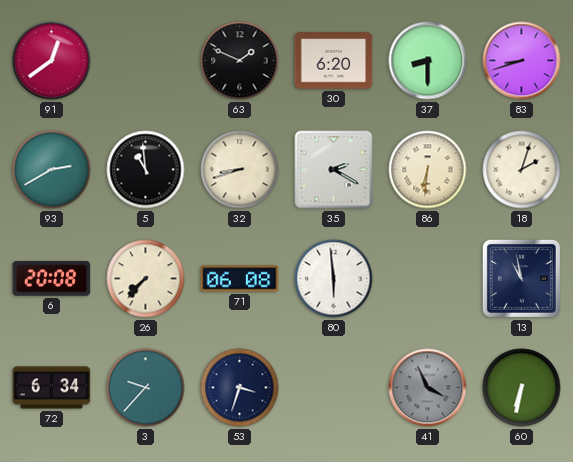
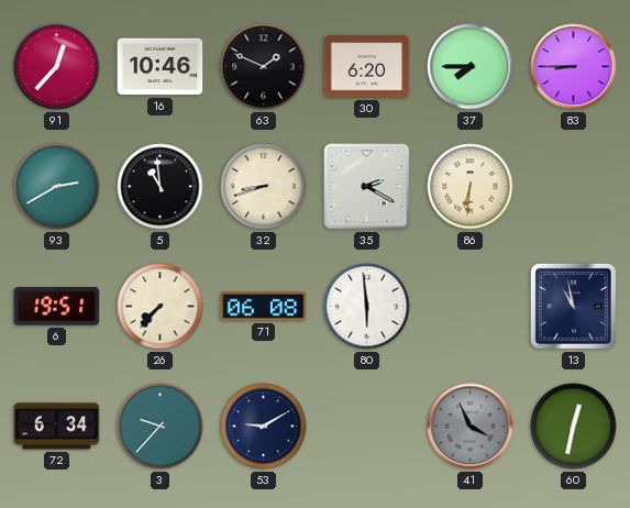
91: 12:39 -> 12:37
16: none -> 10:46
37: 8:30 -> 7:45
83: 8:42 -> 8:45
18: 2:03 -> none
6: 20:08 -> 19:51
53: 3:33 -> 9:10
60: 6:32 -> 12:32
